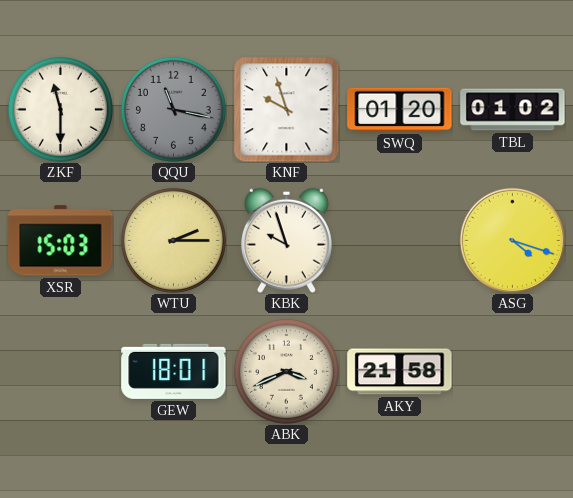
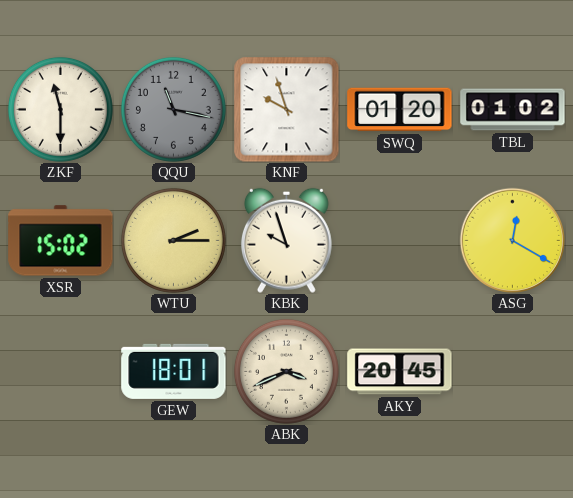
XSR: 15:03 -> 15:02
ASG: 4:18 -> 12:20
AKY: 21:58 -> 20:45
